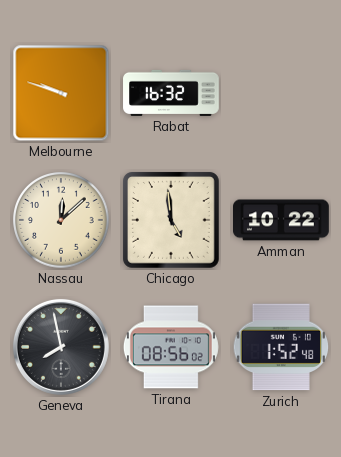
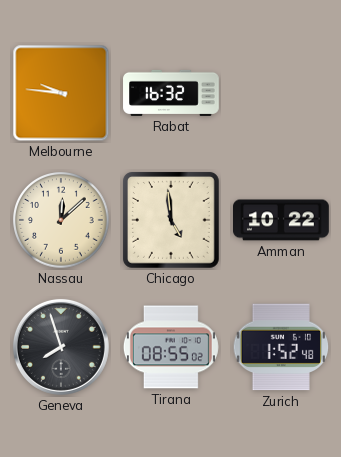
Melbourne: 9:48 -> 9:46
Geneva: 7:58 -> 7:57
Tirana: 08:56 -> 08:55
